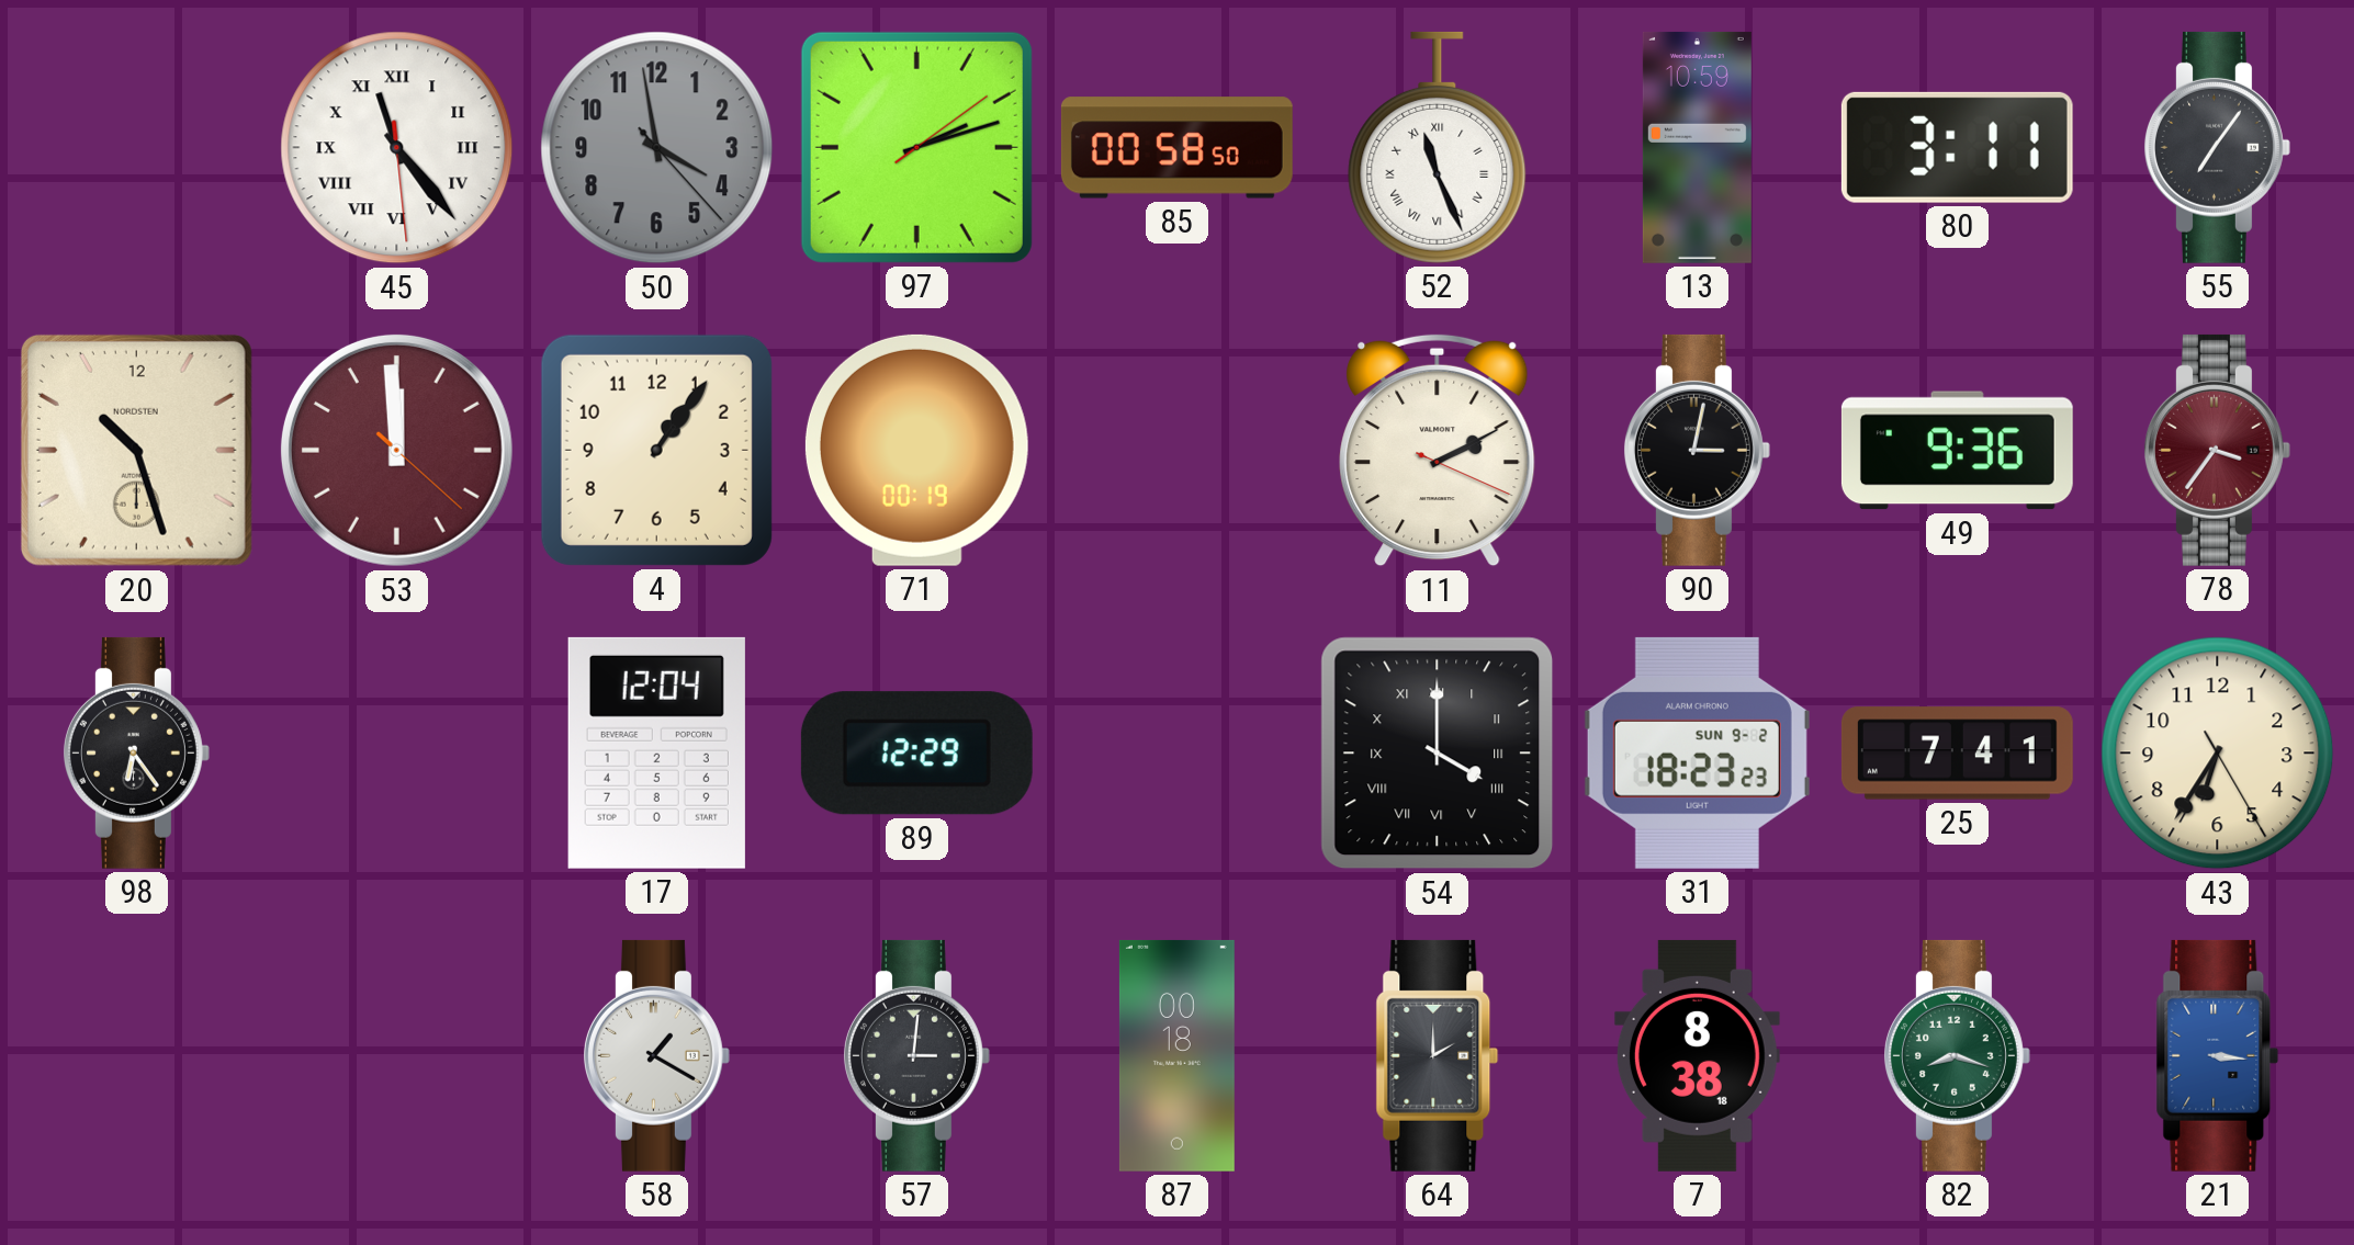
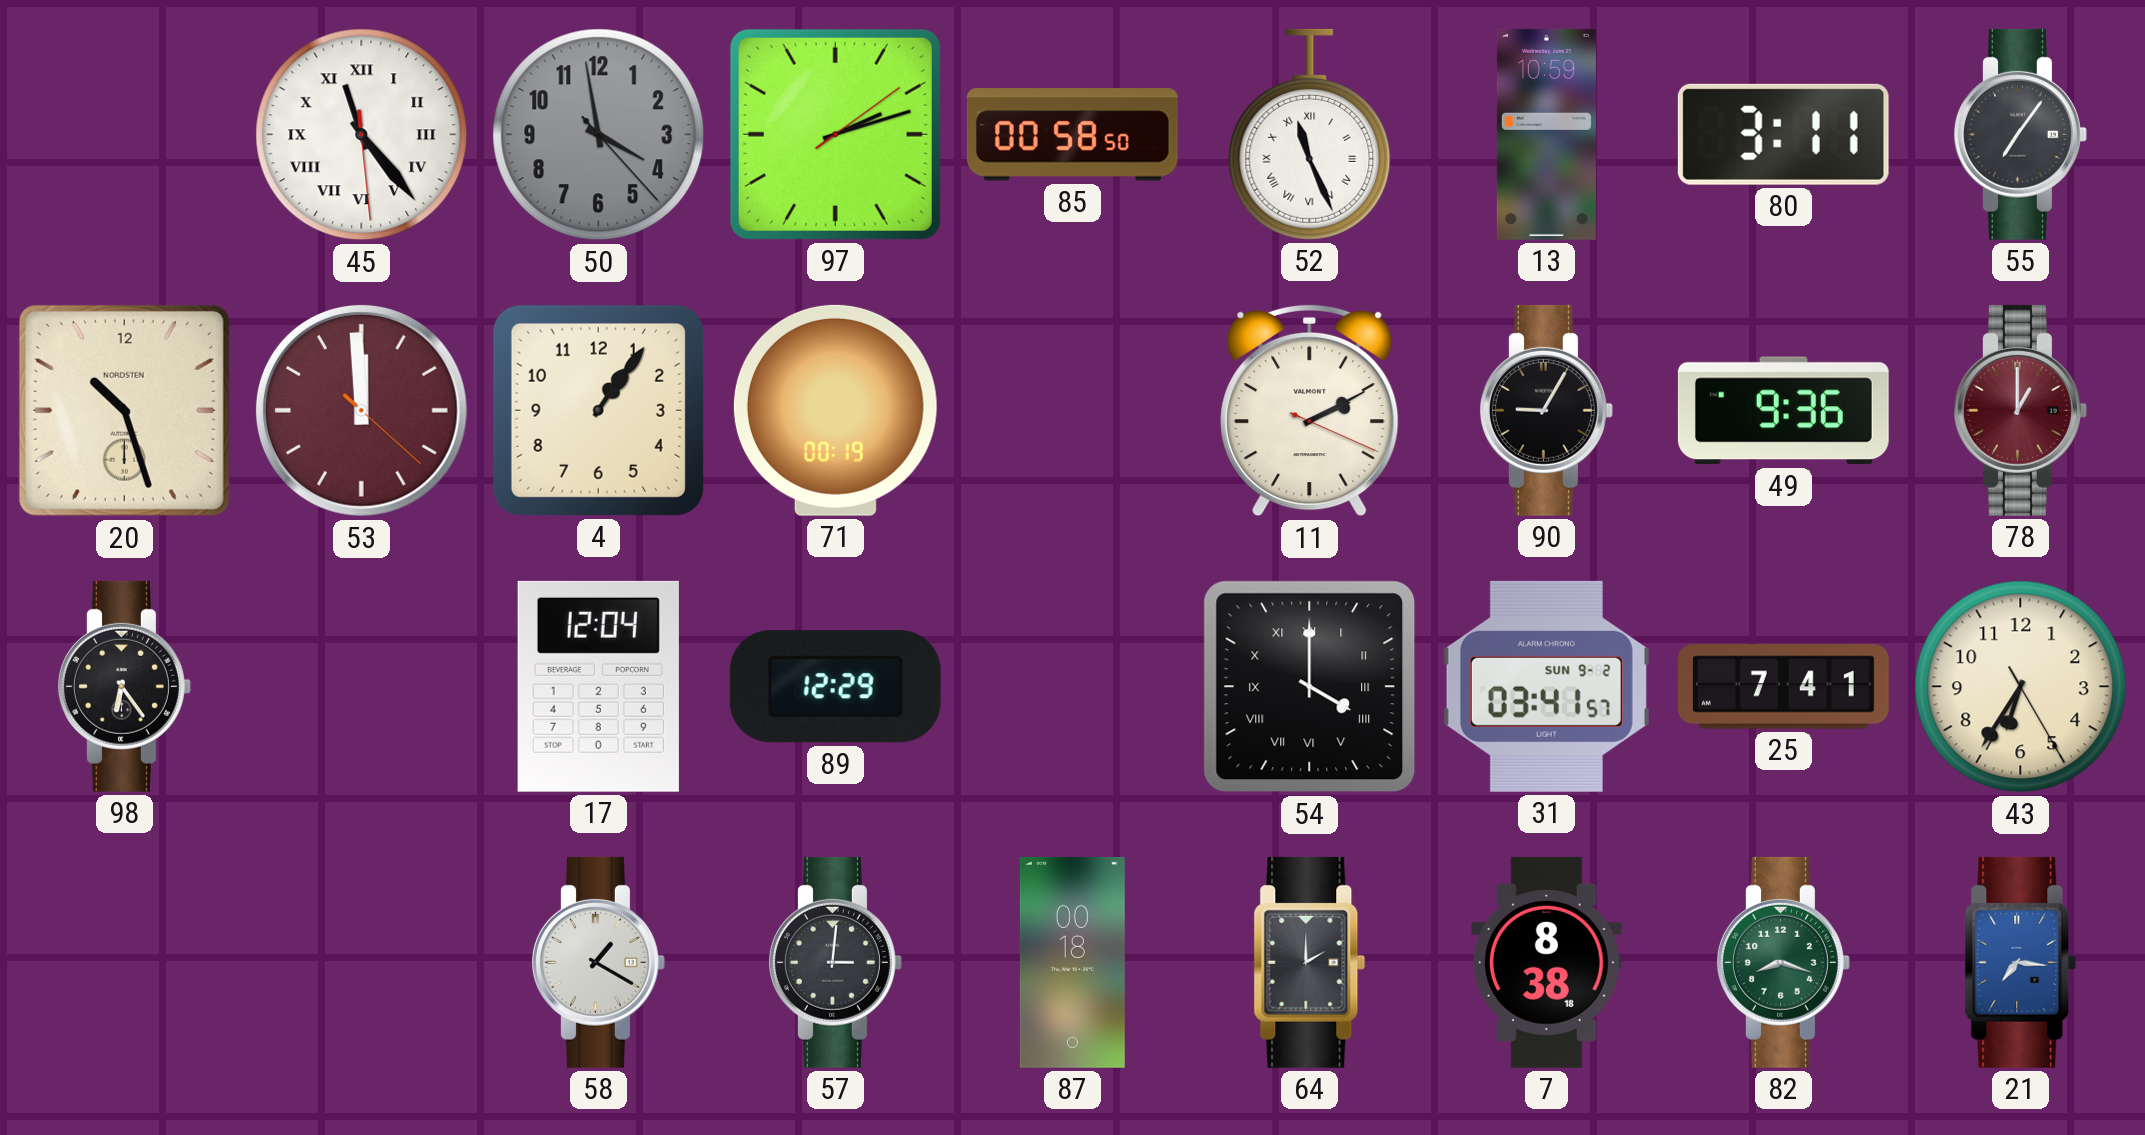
90: 3:02 -> 9:05
78: 3:36 -> 1:00
31: 18:23 -> 03:41
21: 3:16 -> 7:16
